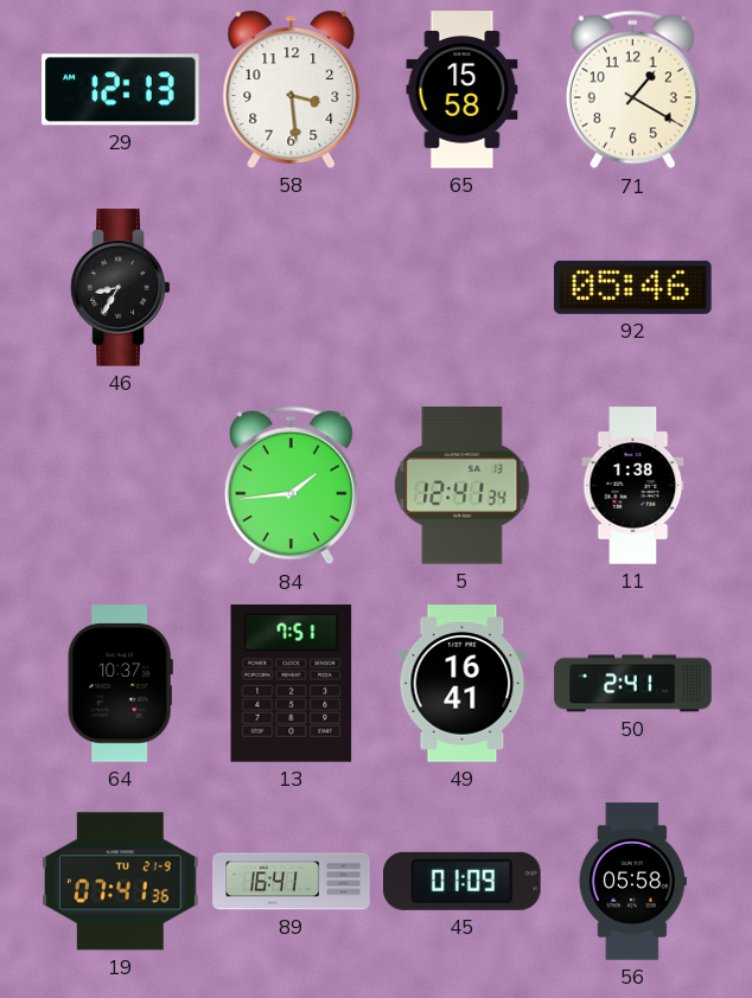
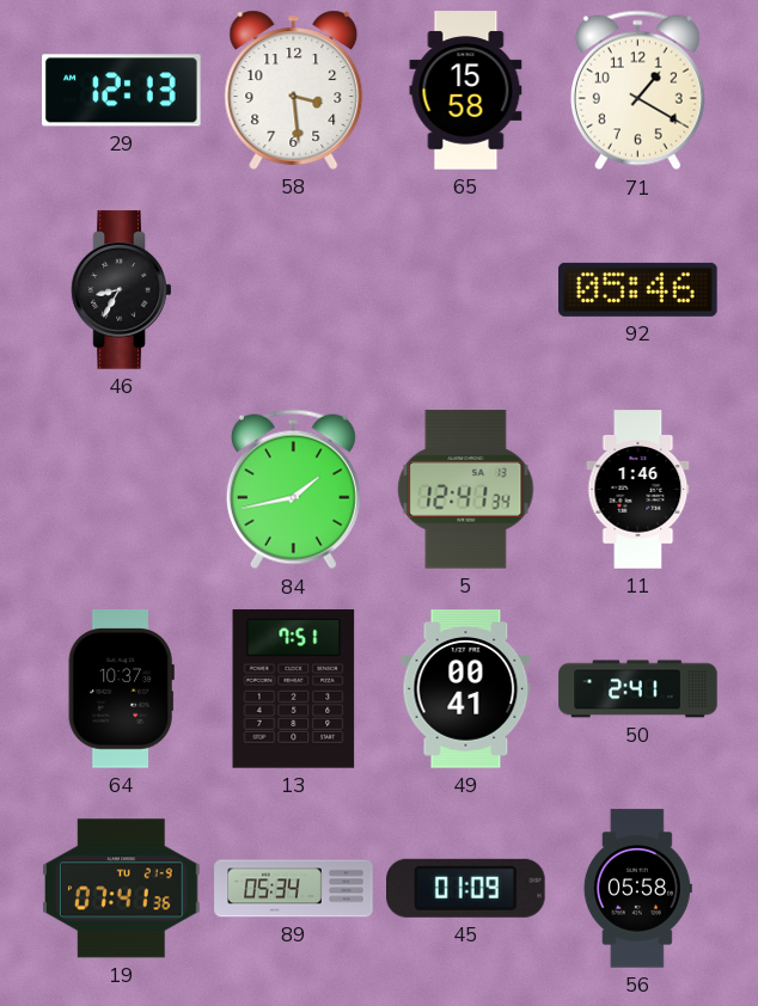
84: 1:44 -> 1:43
11: 1:38 -> 1:46
49: 16:41 -> 00:41
89: 16:41 -> 05:34
